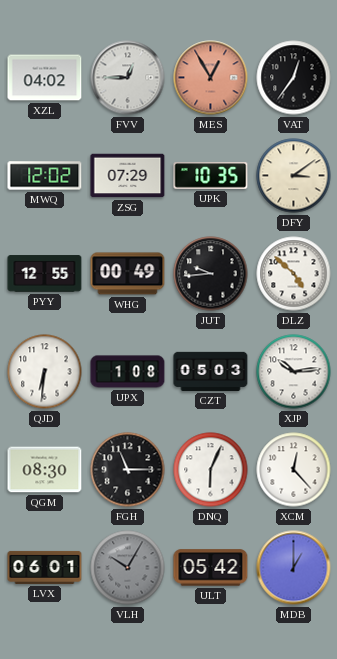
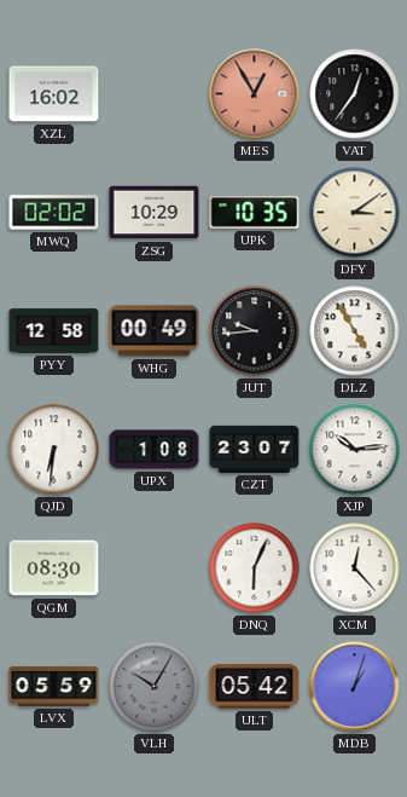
XZL: 04:02 -> 16:02
FVV: 12:45 -> none
MWQ: 12:02 -> 02:02
ZSG: 07:29 -> 10:29
PYY: 12:55 -> 12:58
DLZ: 4:52 -> 4:55
CZT: 05:03 -> 23:07
FGH: 11:15 -> none
LVX: 06:01 -> 05:59
MDB: 1:00 -> 1:03
